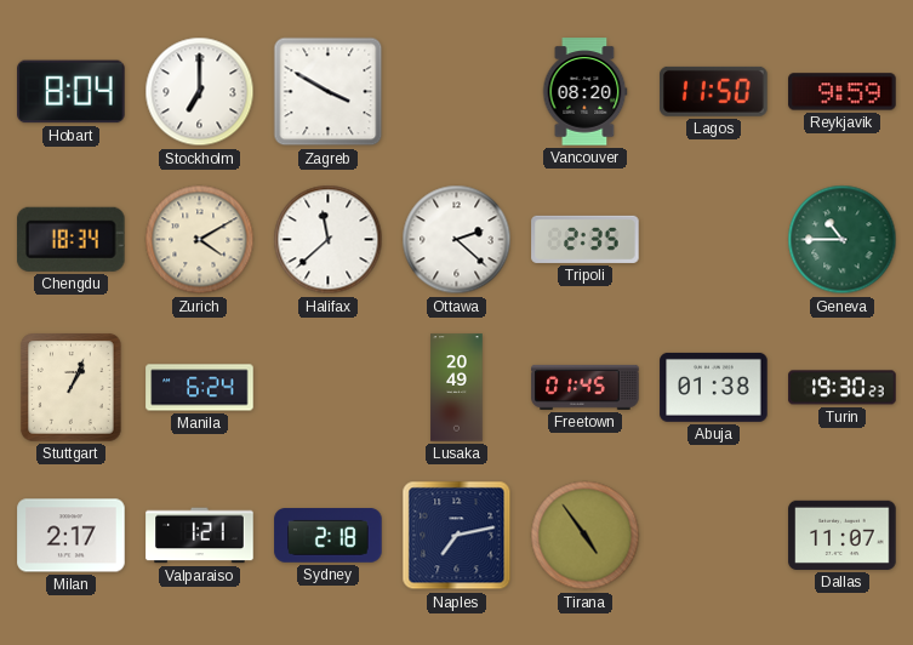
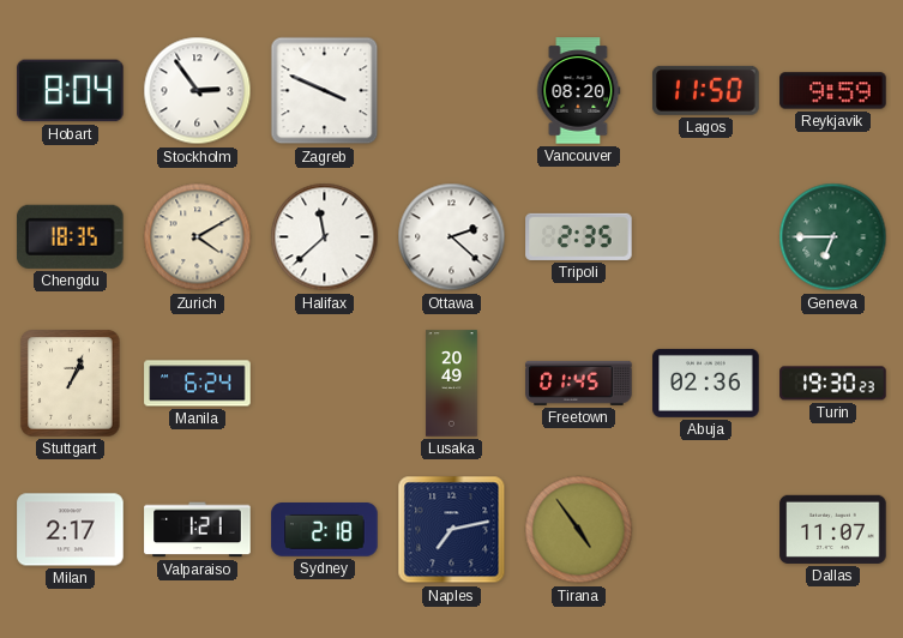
Stockholm: 7:00 -> 2:54
Zagreb: 3:50 -> 3:49
Chengdu: 18:34 -> 18:35
Geneva: 10:45 -> 6:45
Abuja: 01:38 -> 02:36
